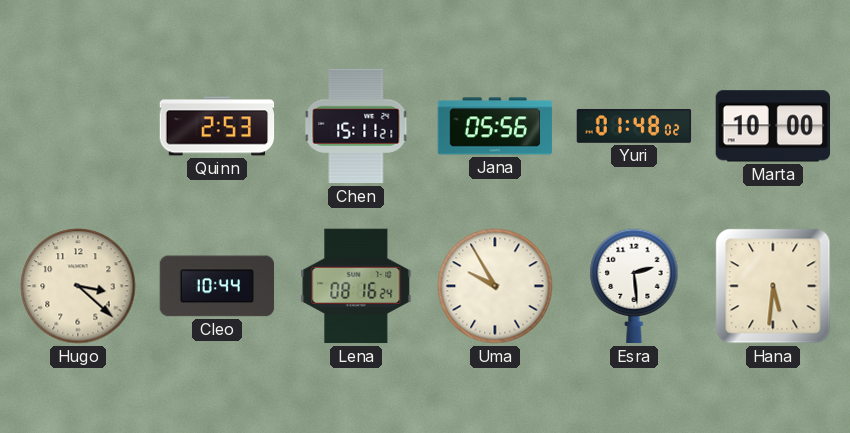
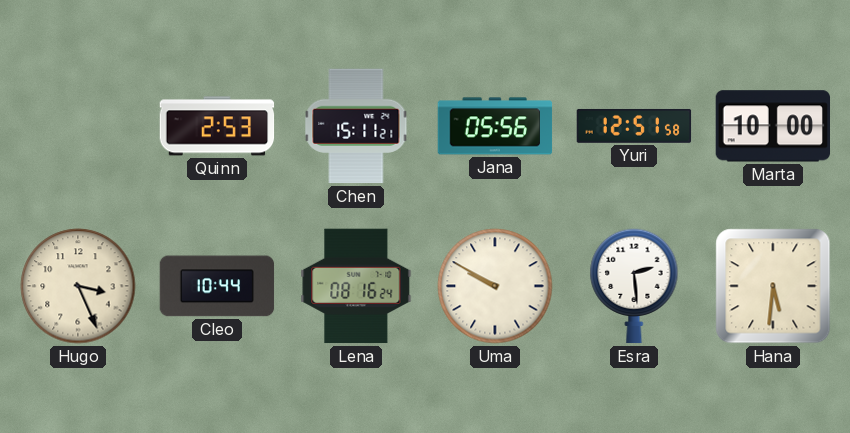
Yuri: 01:48 -> 12:51
Hugo: 3:22 -> 3:26
Uma: 9:55 -> 9:50
